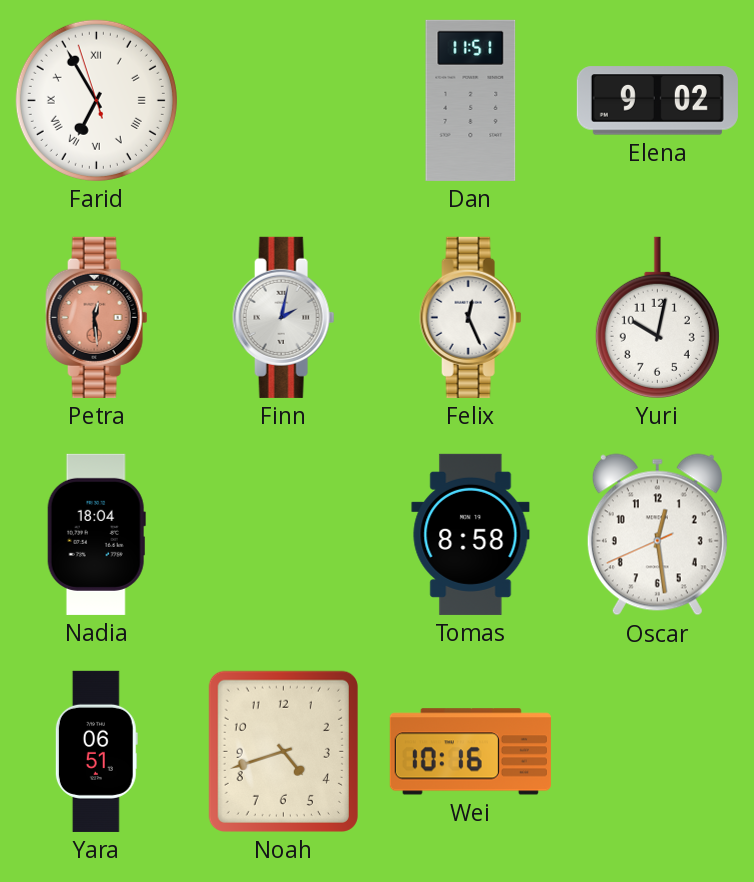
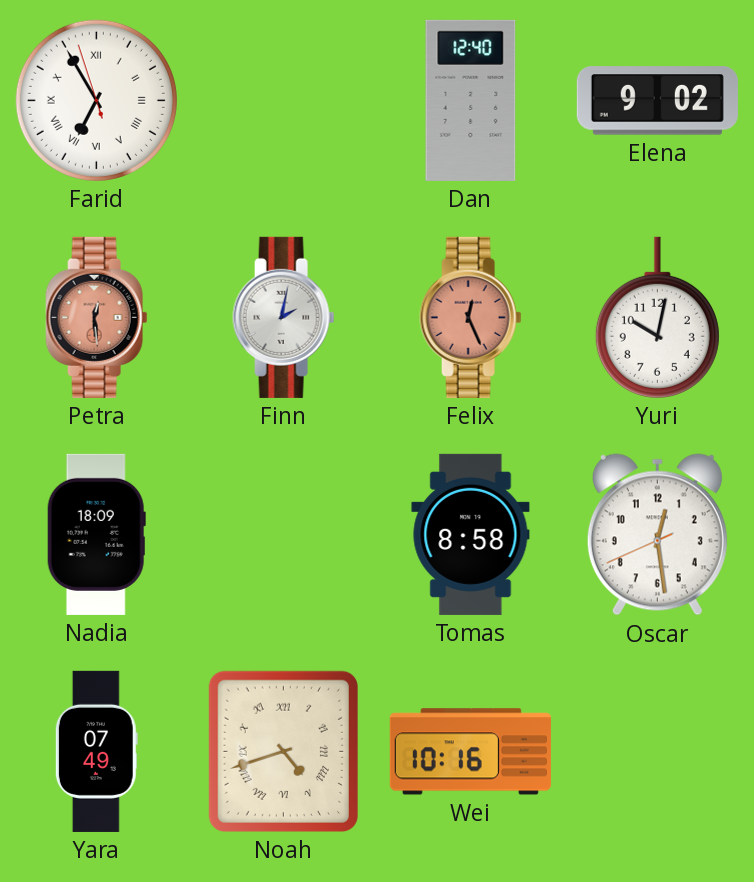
Dan: 11:51 -> 12:40
Felix dial: white -> salmon
Nadia: 18:04 -> 18:09
Yara: 06:51 -> 07:49
Noah numerals: Arabic -> Roman
